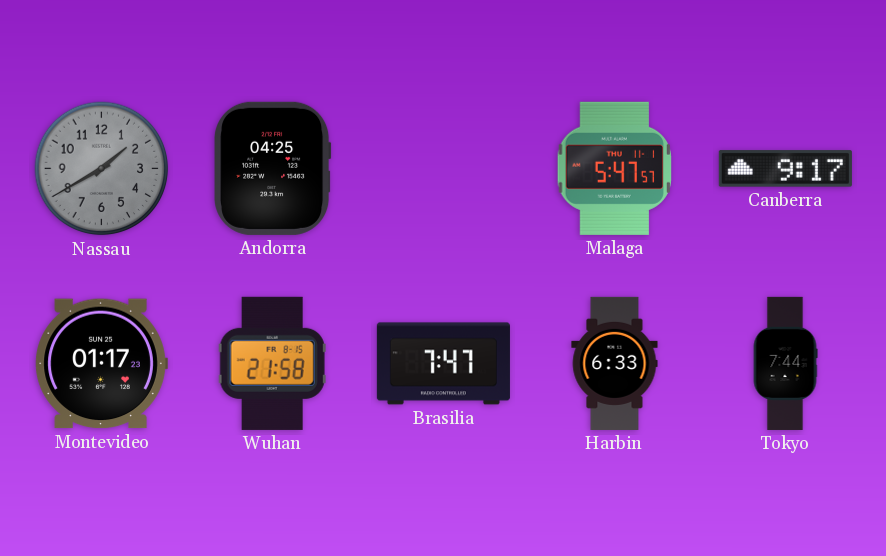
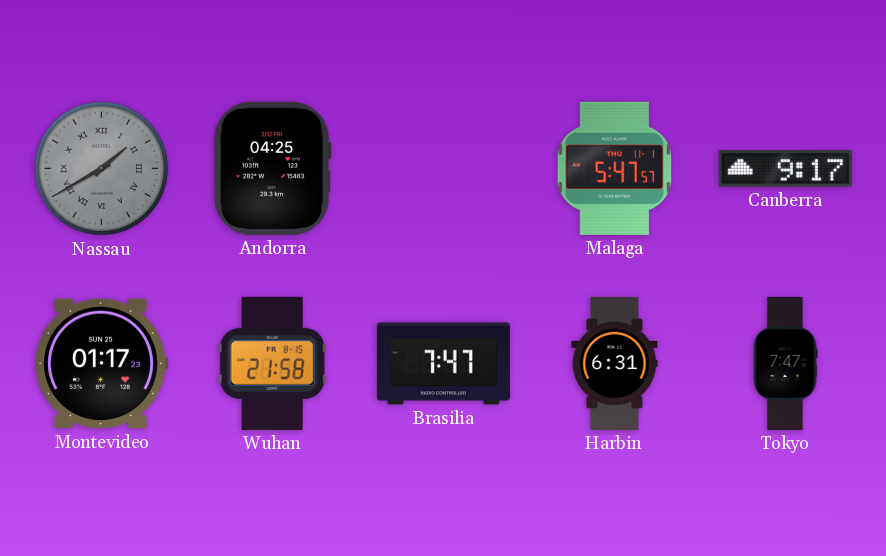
Nassau numerals: Arabic -> Roman
Harbin: 6:33 -> 6:31
Tokyo: 7:44 -> 7:47
